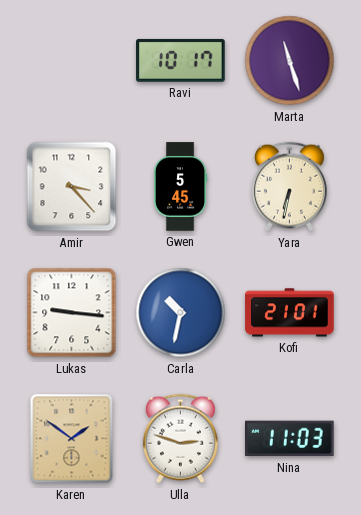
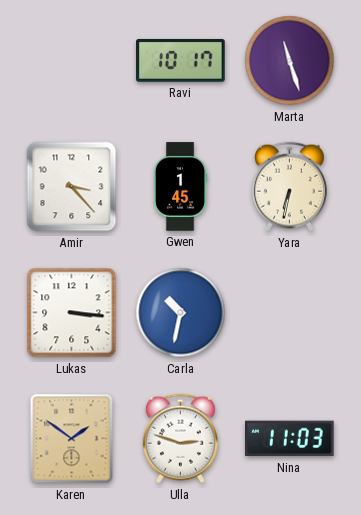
Gwen: 5:45 -> 1:45
Lukas: 9:16 -> 3:16
Kofi: 21:01 -> none
